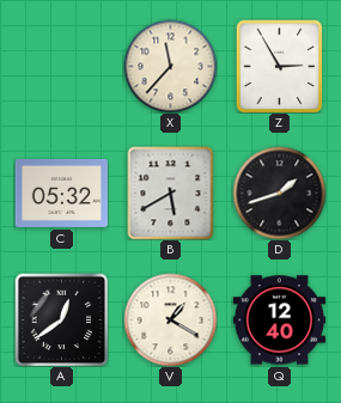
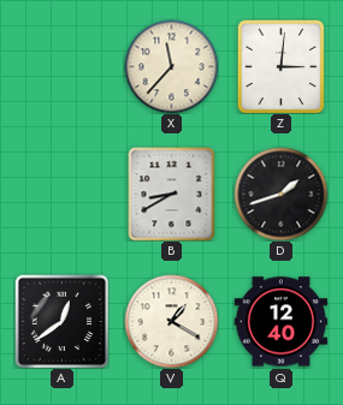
Z: 2:55 -> 3:01
C: 05:32 -> none
B: 5:40 -> 8:40
